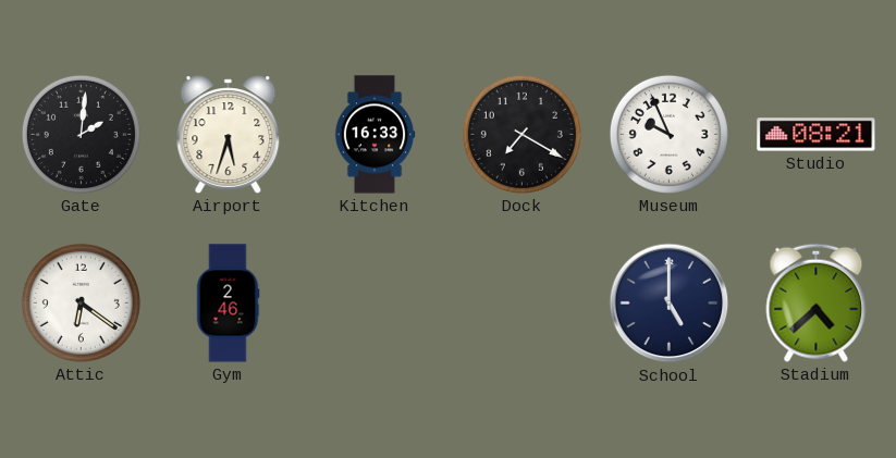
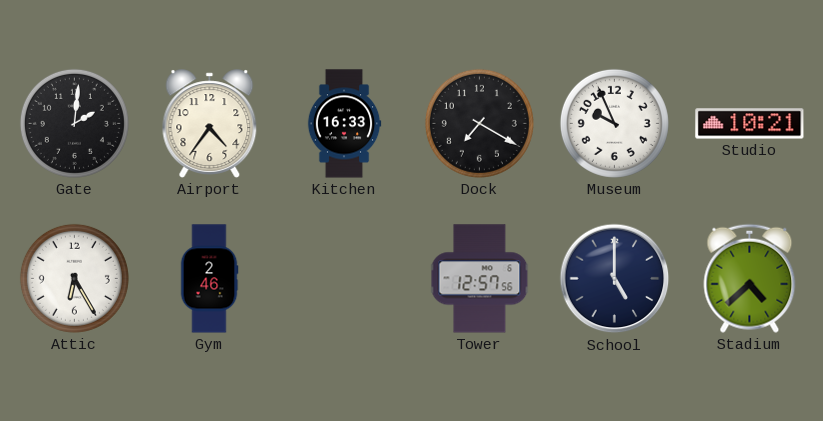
Airport: 5:33 -> 4:36
Studio: 08:21 -> 10:21
Attic: 6:21 -> 6:25
Tower: none -> 12:57
